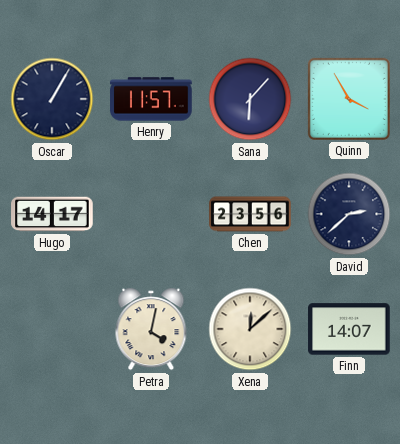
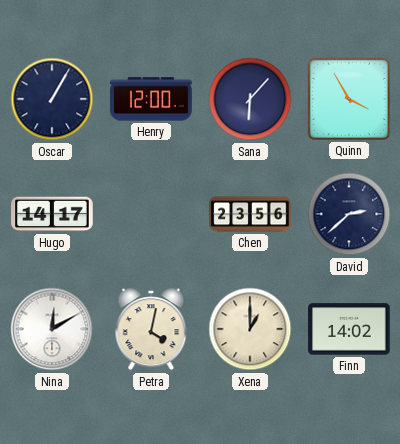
Henry: 11:57 -> 12:00
Nina: none -> 12:10
Xena: 12:08 -> 1:00
Finn: 14:07 -> 14:02
